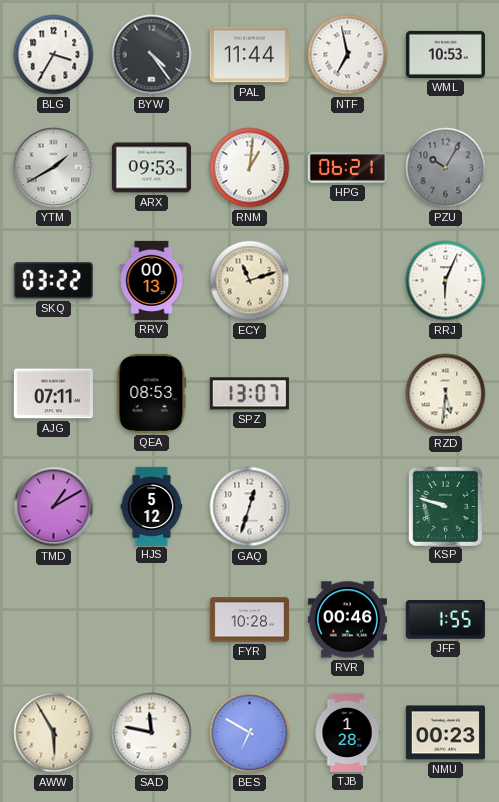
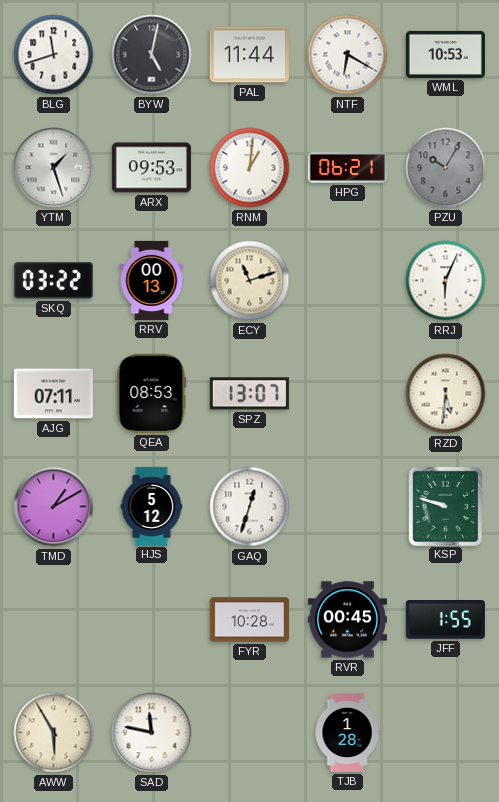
BLG: 3:35 -> 11:42
BYW: 4:24 -> 5:02
NTF: 6:58 -> 6:20
YTM: 1:40 -> 1:27
RVR: 00:46 -> 00:45
BES: 6:50 -> none
NMU: 00:23 -> none
